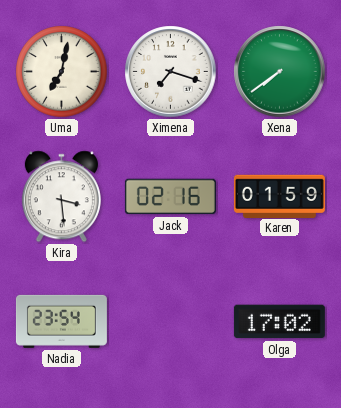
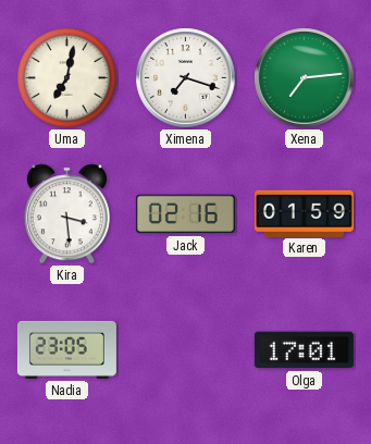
Xena: 7:39 -> 7:14
Nadia: 23:54 -> 23:05
Olga: 17:02 -> 17:01
